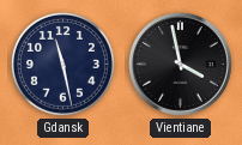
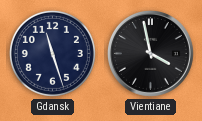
Gdansk: 11:28 -> 11:27
